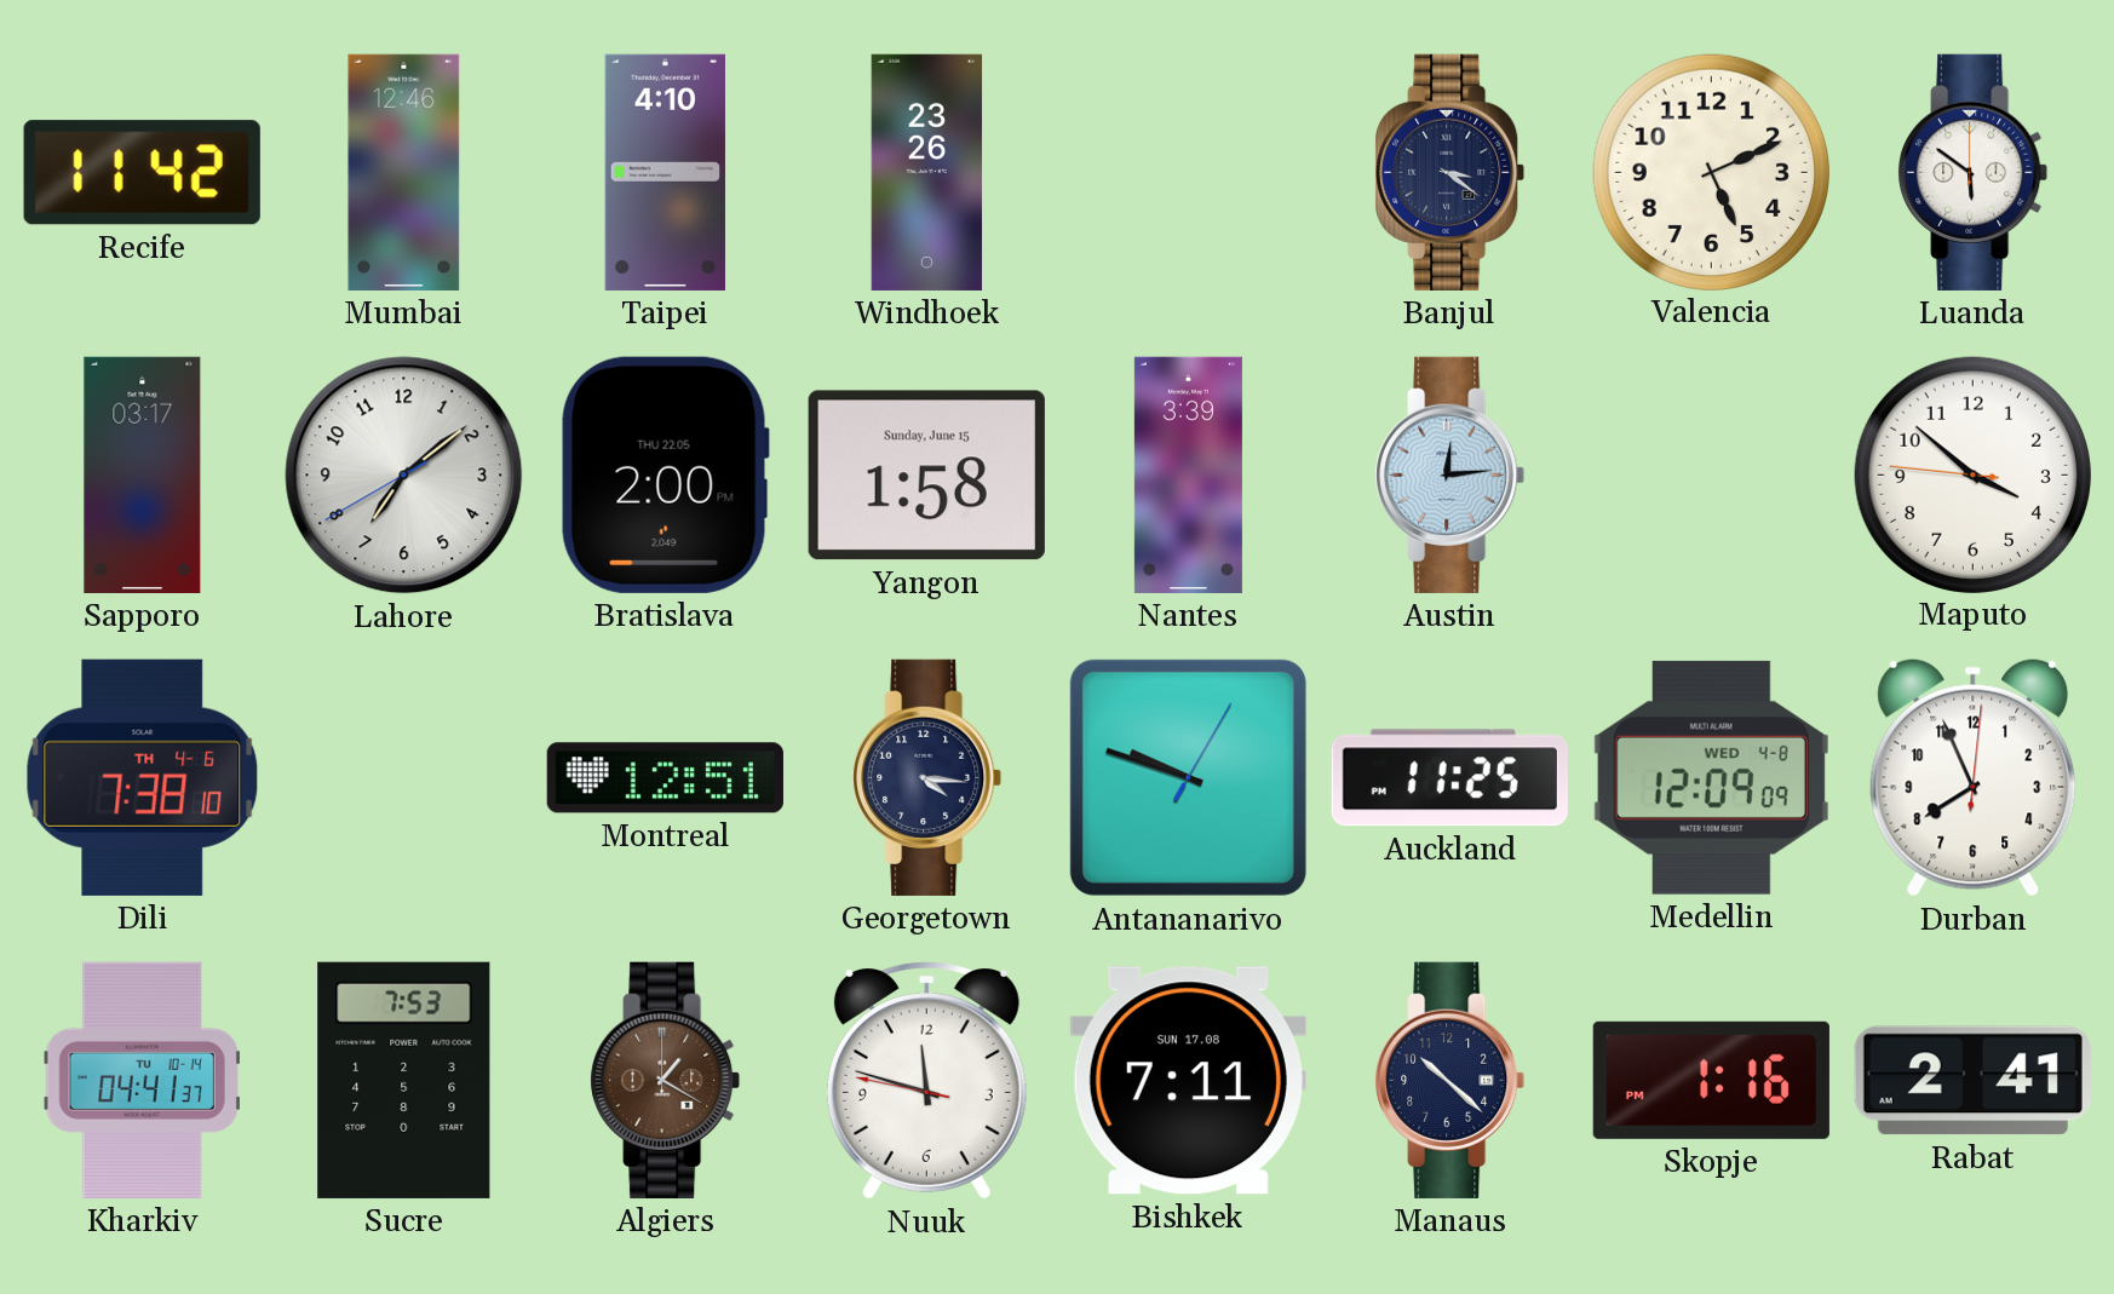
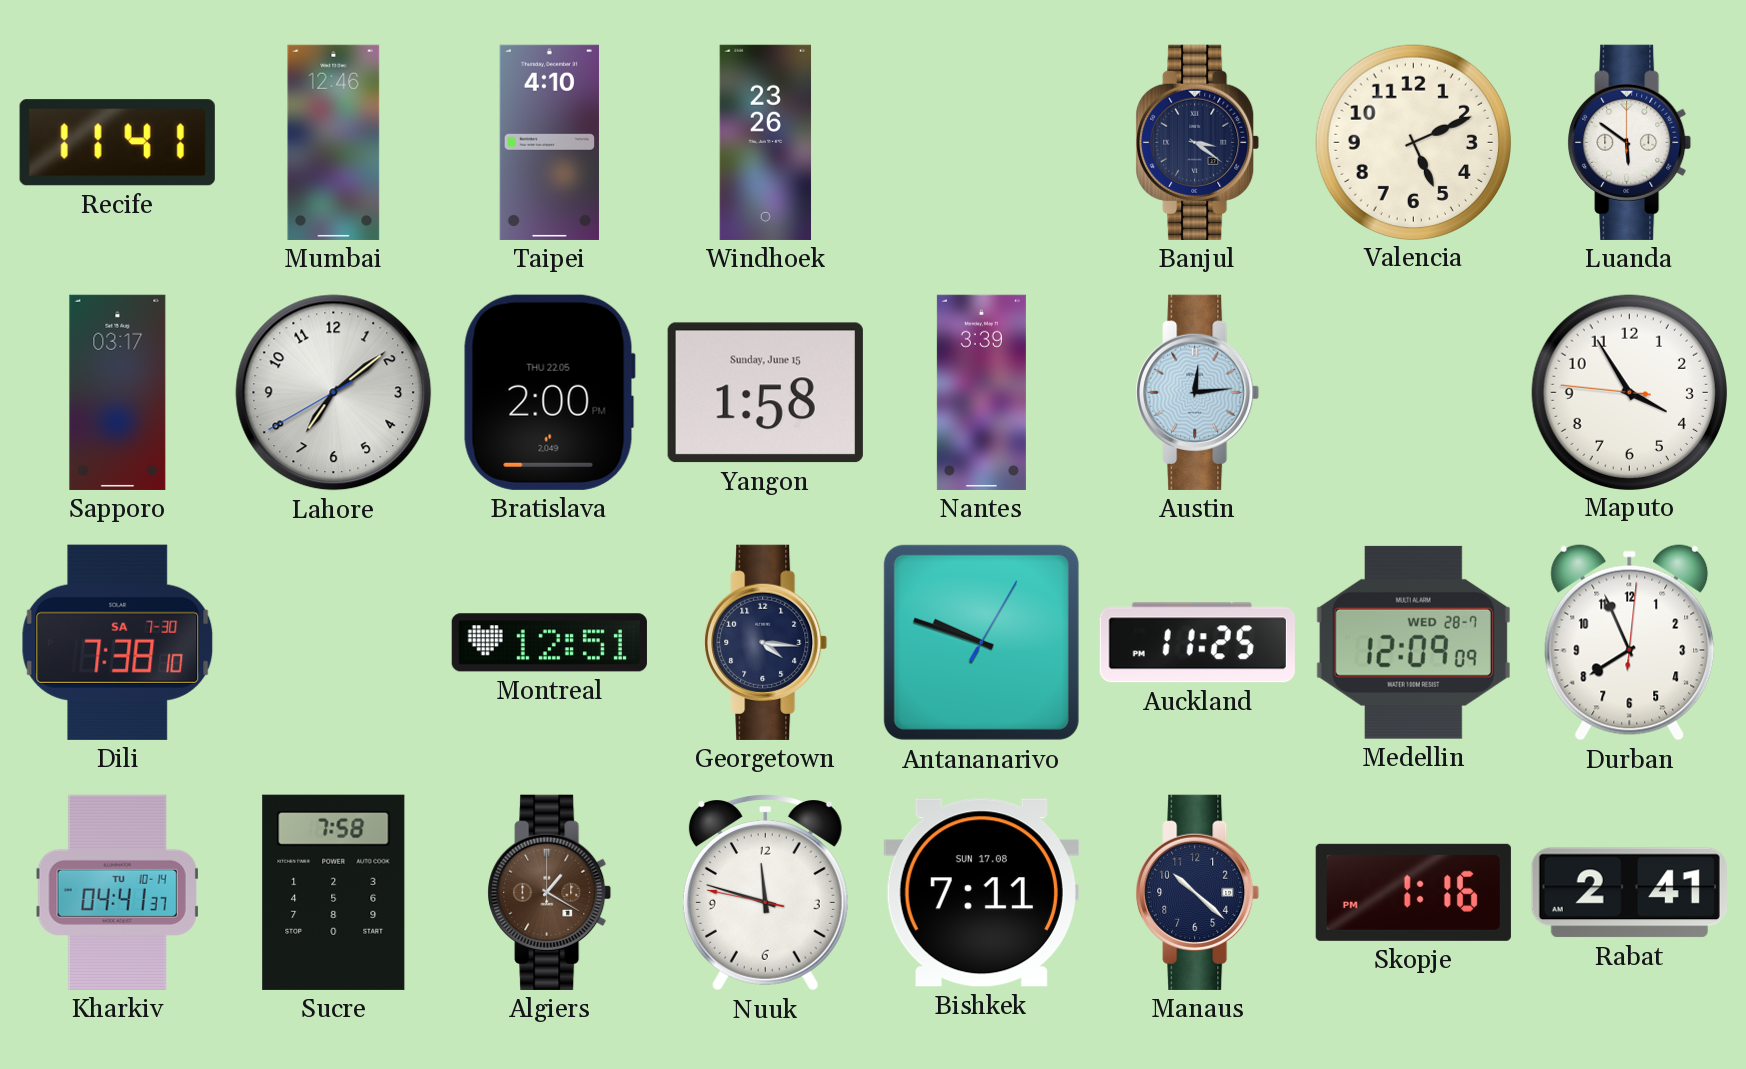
Recife: 11:42 -> 11:41
Maputo: 3:51 -> 3:54
Dili date: TH 4-6 -> SA 7-30
Medellin date: WED 4-8 -> WED 28-7
Sucre: 7:53 -> 7:58
